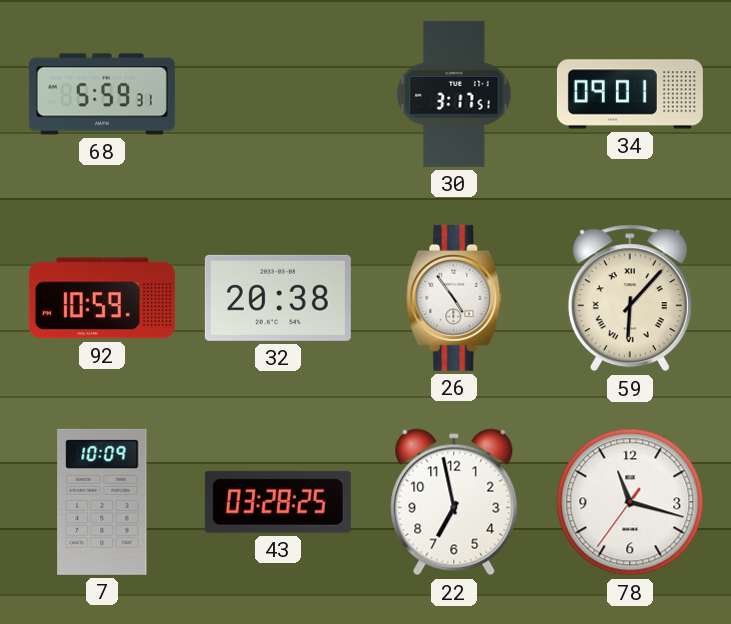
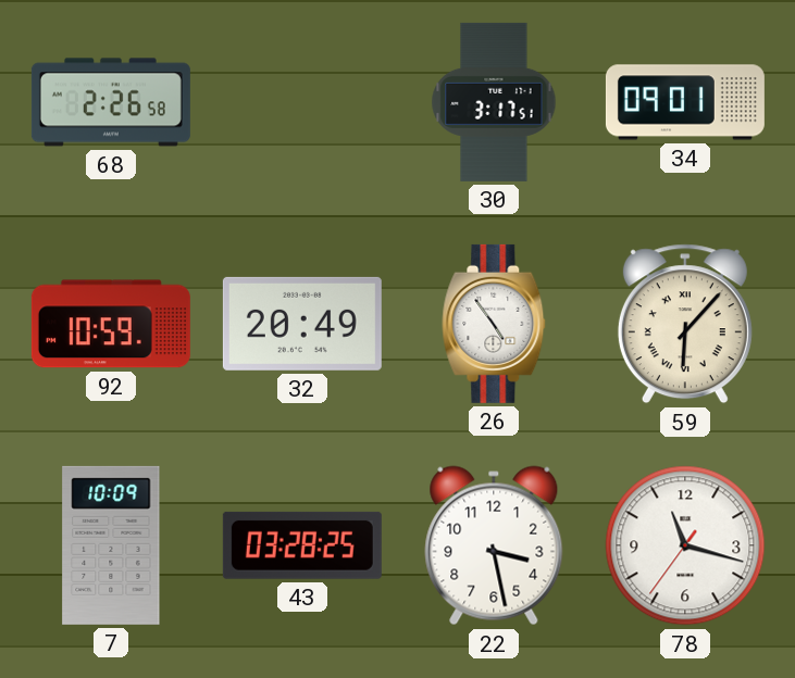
68: 5:59 -> 2:26
32: 20:38 -> 20:49
22: 6:58 -> 3:28
